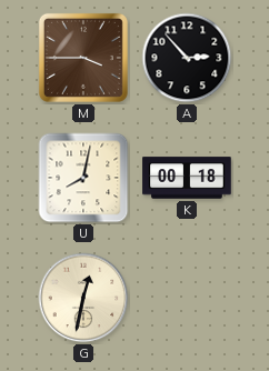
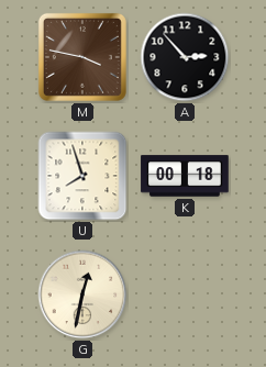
M: 3:45 -> 3:47
U: 8:02 -> 7:57
